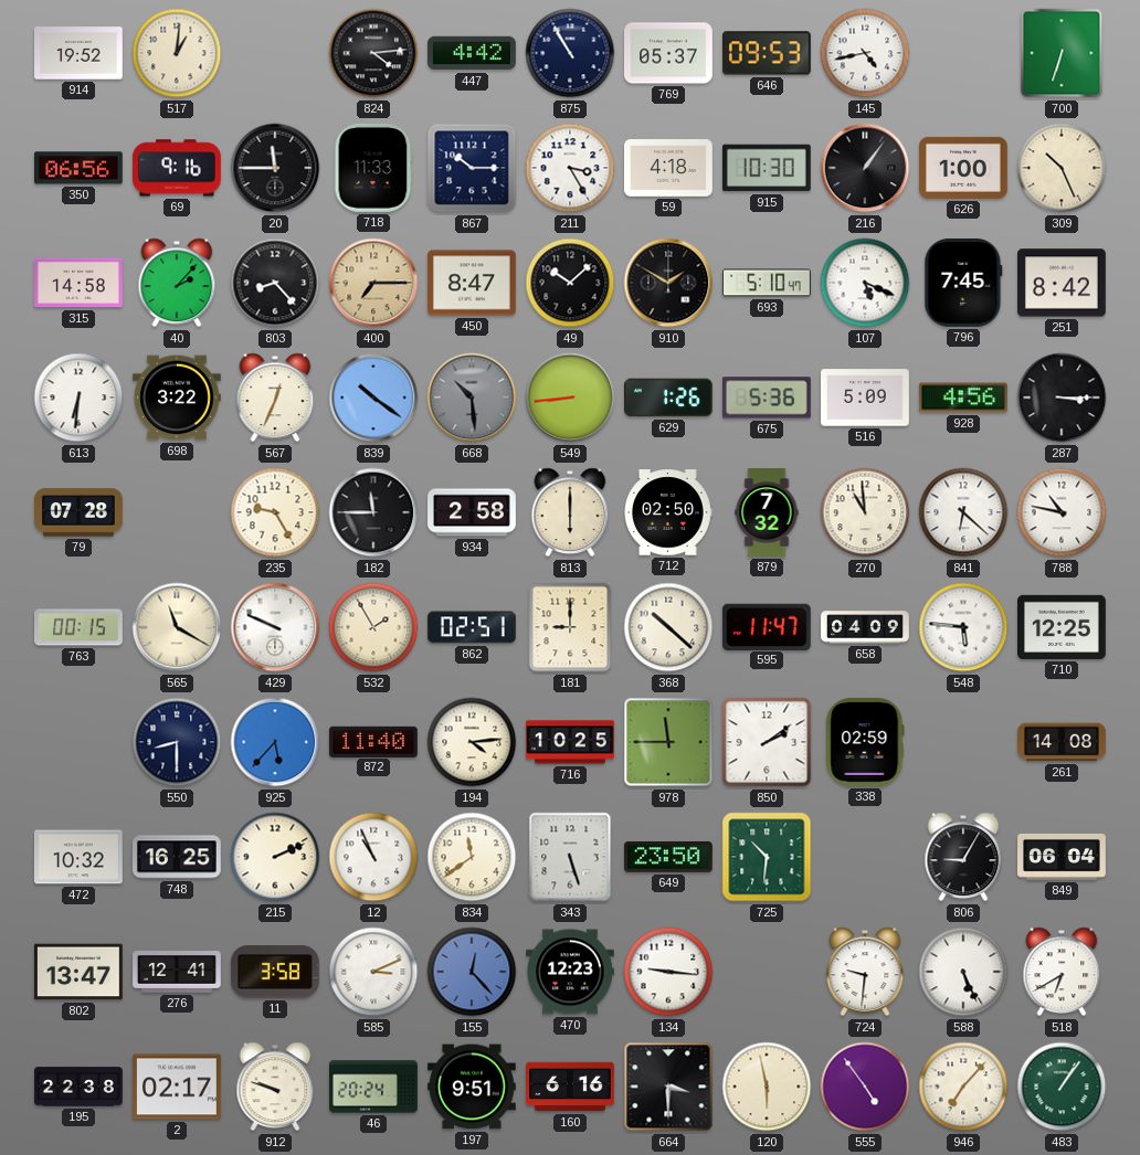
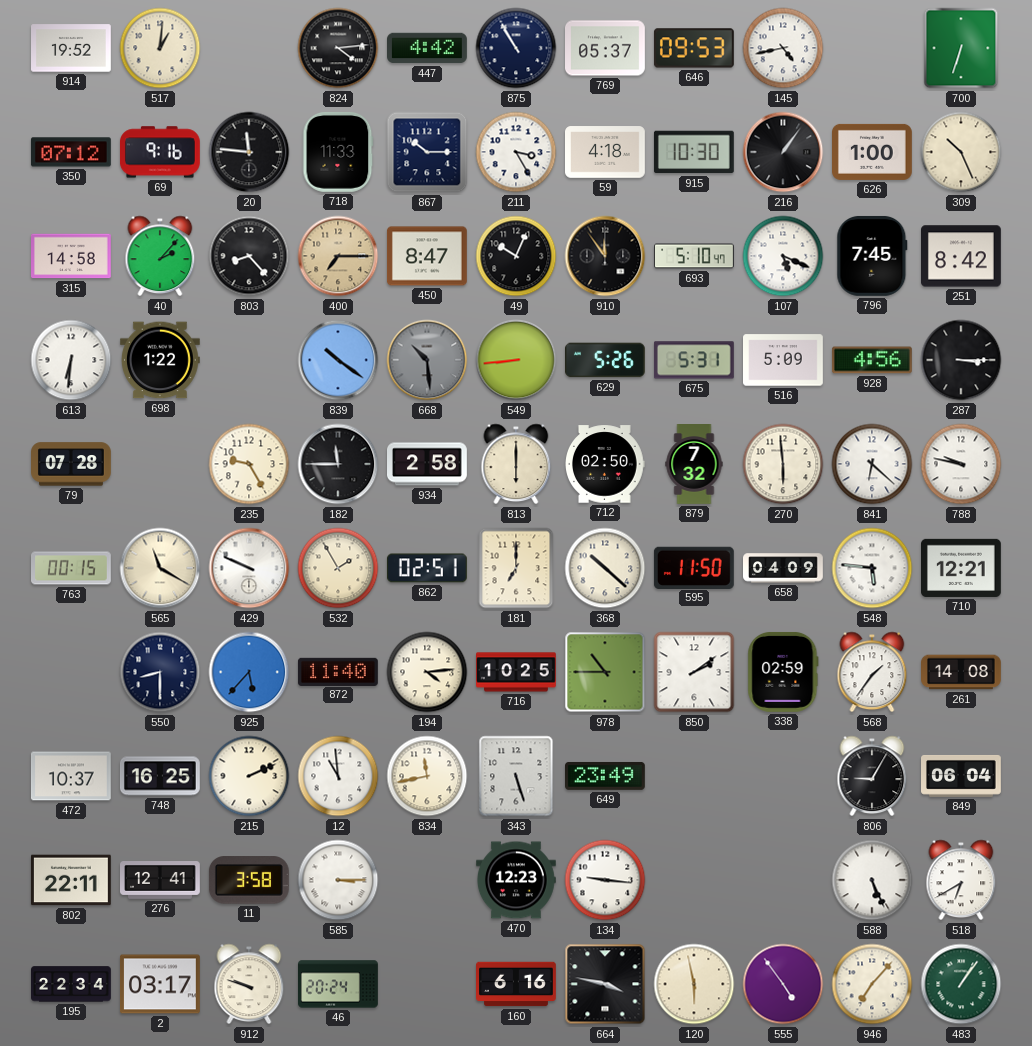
350: 06:56 -> 07:12
20: 11:45 -> 11:46
49: 10:08 -> 10:04
910: 1:50 -> 11:54
698: 3:22 -> 1:22
567: 12:34 -> none
629: 1:26 -> 5:26
675: 5:36 -> 5:31
270: 10:59 -> 5:59
788: 10:47 -> 9:47
181: 9:00 -> 7:00
595: 11:47 -> 11:50
710: 12:25 -> 12:21
978: 11:45 -> 10:45
568: none -> 1:36
472: 10:32 -> 10:37
12: 10:56 -> 10:59
834: 11:39 -> 11:43
649: 23:50 -> 23:49
725: 10:31 -> none
802: 13:47 -> 22:11
585: 3:11 -> 3:15
155: 12:23 -> none
724: 9:31 -> none
195: 22:38 -> 22:34
2: 02:17 -> 03:17
197: 9:51 -> none
664: 3:30 -> 3:47
